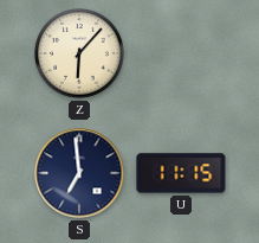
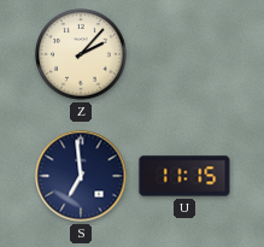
Z: 6:07 -> 2:07
